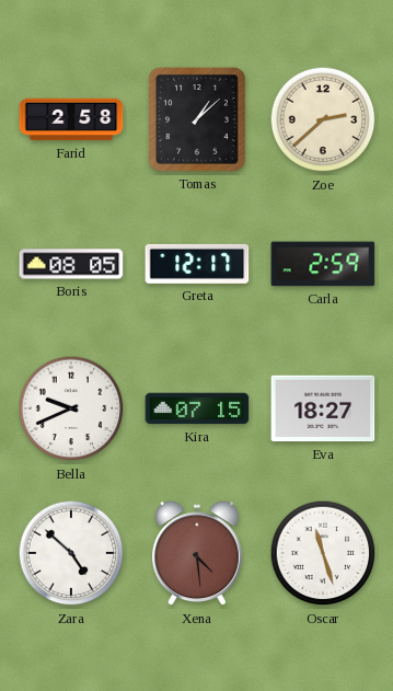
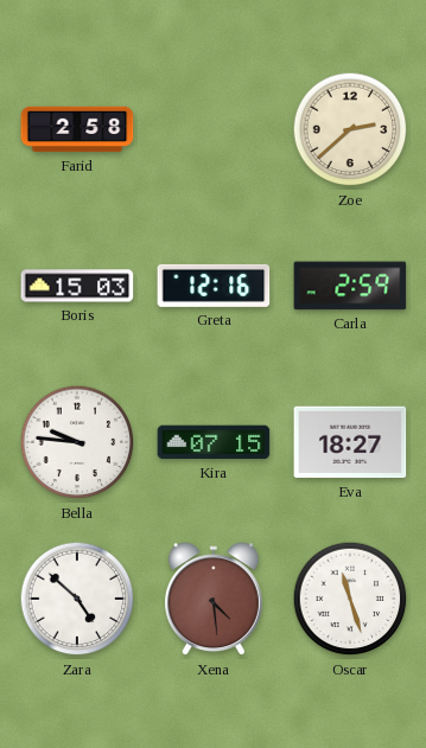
Tomas: 1:08 -> none
Boris: 08:05 -> 15:03
Greta: 12:17 -> 12:16
Bella: 9:41 -> 9:46
